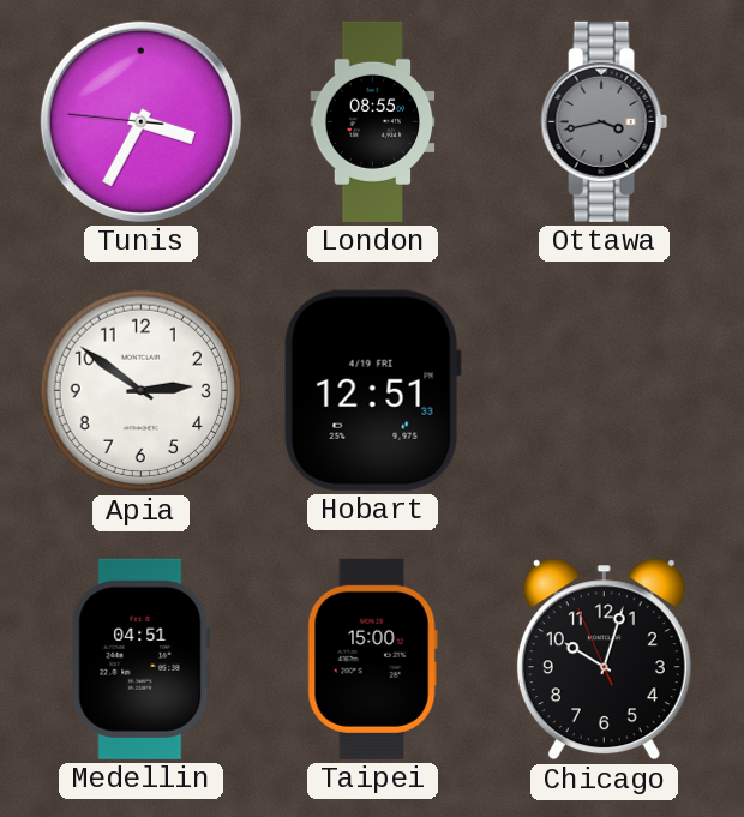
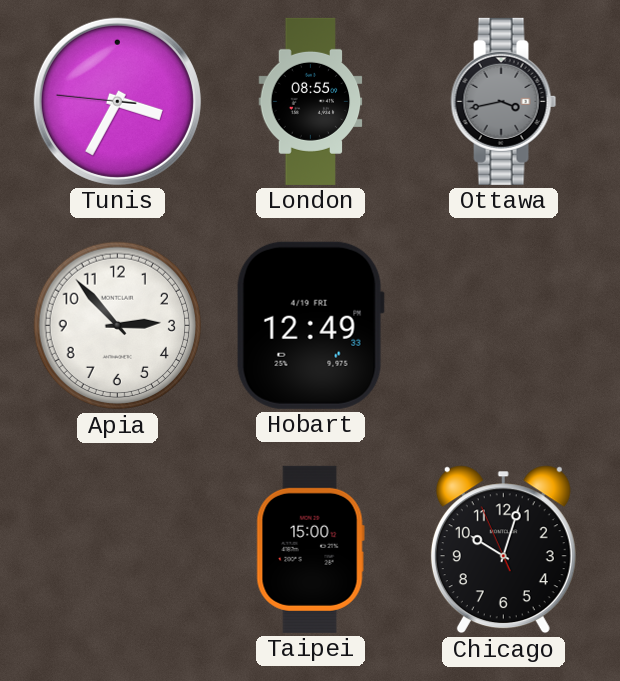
Apia: 2:51 -> 2:53
Hobart: 12:51 -> 12:49
Medellin: 04:51 -> none
